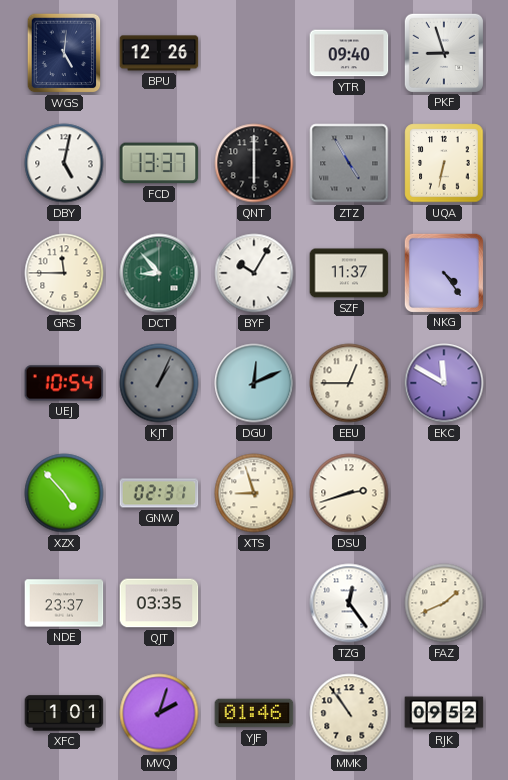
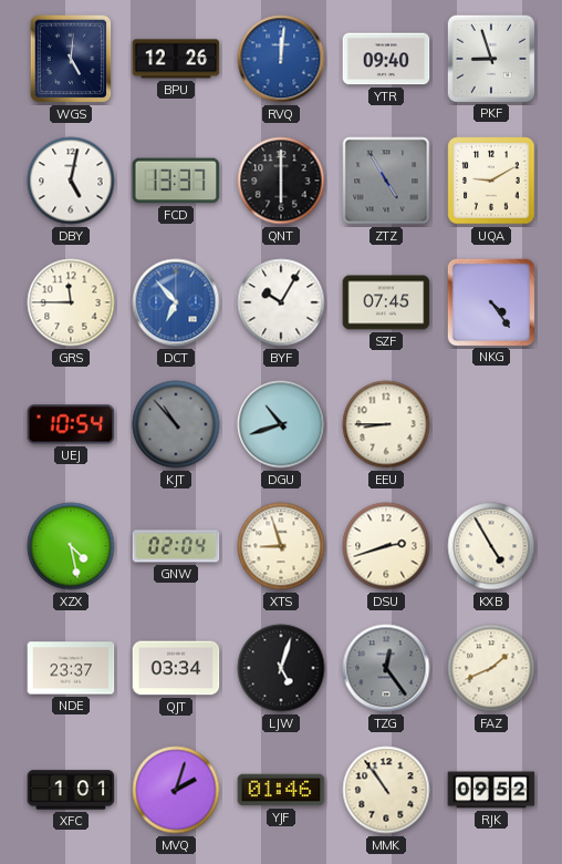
RVQ: none -> 12:01
UQA: 6:32 -> 9:10
DCT: 8:53 -> 6:53
DCT dial: green -> blue
SZF: 11:37 -> 07:45
KJT: 1:04 -> 10:53
DGU: 12:11 -> 10:42
EEU: 12:45 -> 8:45
EKC: 11:50 -> none
XZX: 4:53 -> 4:28
GNW: 02:31 -> 02:04
KXB: none -> 4:55
QJT: 03:35 -> 03:34
LJW: none -> 5:03
TZG dial: white -> grey
